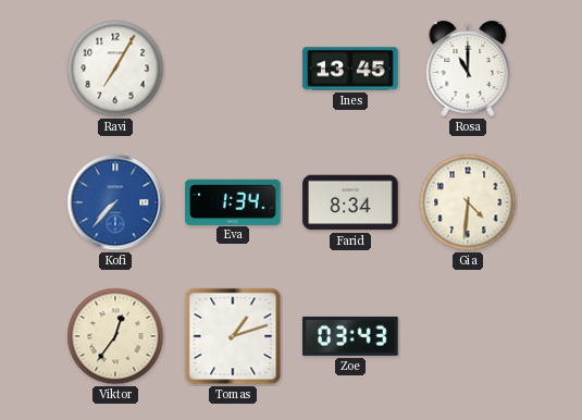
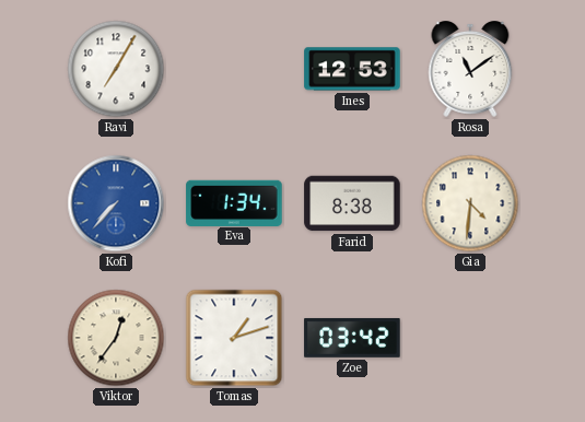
Ines: 13:45 -> 12:53
Rosa: 11:00 -> 11:09
Farid: 8:34 -> 8:38
Zoe: 03:43 -> 03:42
